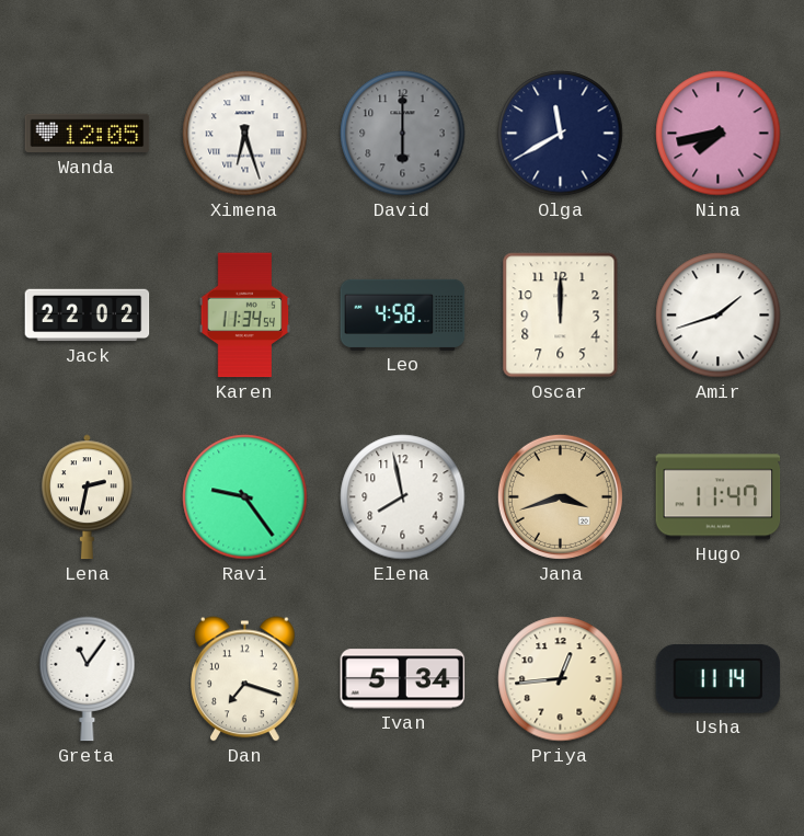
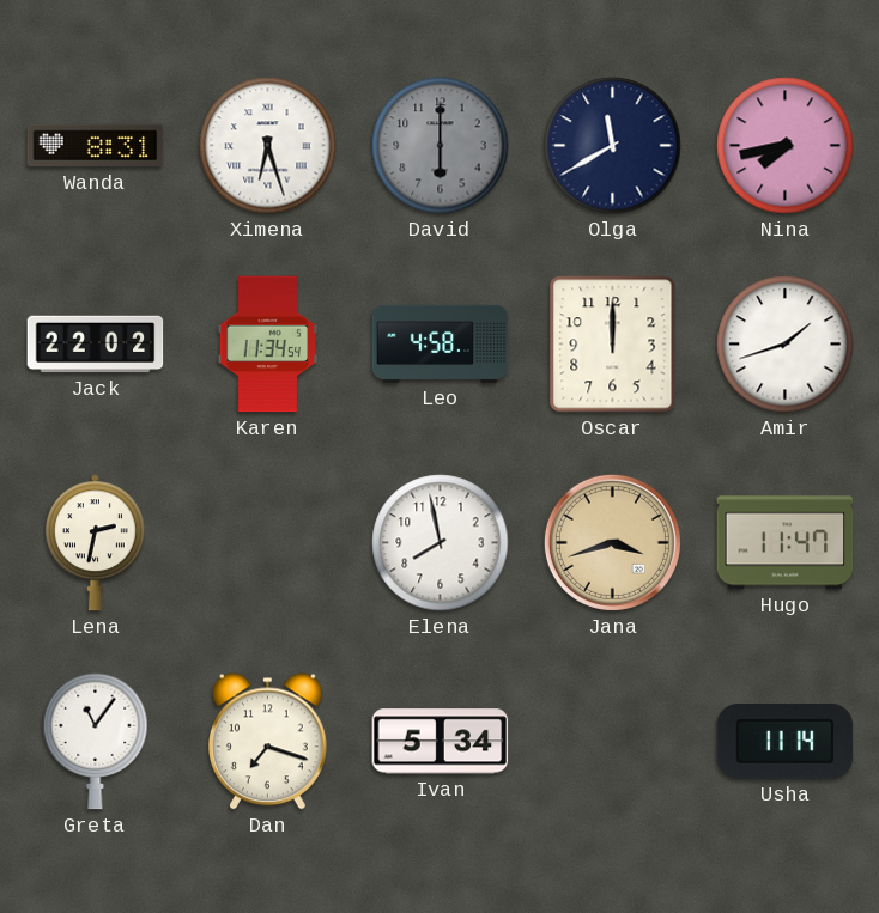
Wanda: 12:05 -> 8:31
Ravi: 9:24 -> none
Priya: 12:44 -> none
